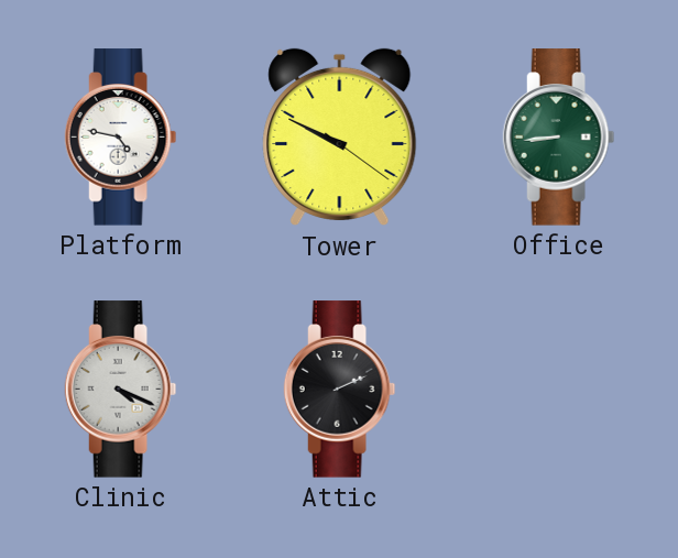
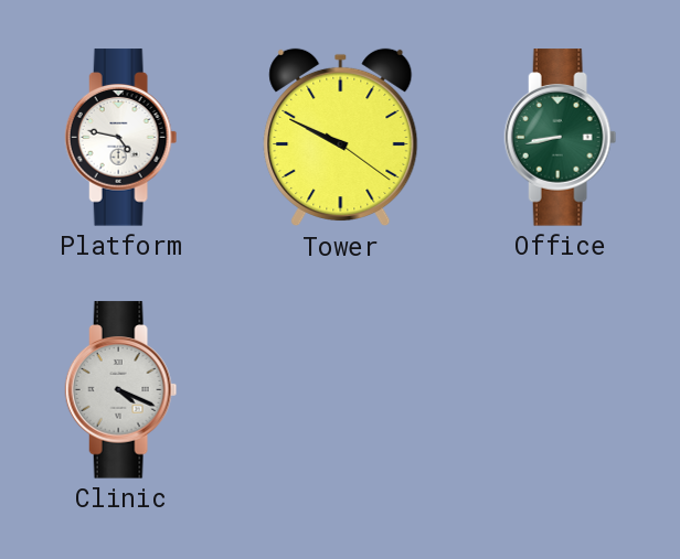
Office: 8:44 -> 8:43
Attic: 2:11 -> none
